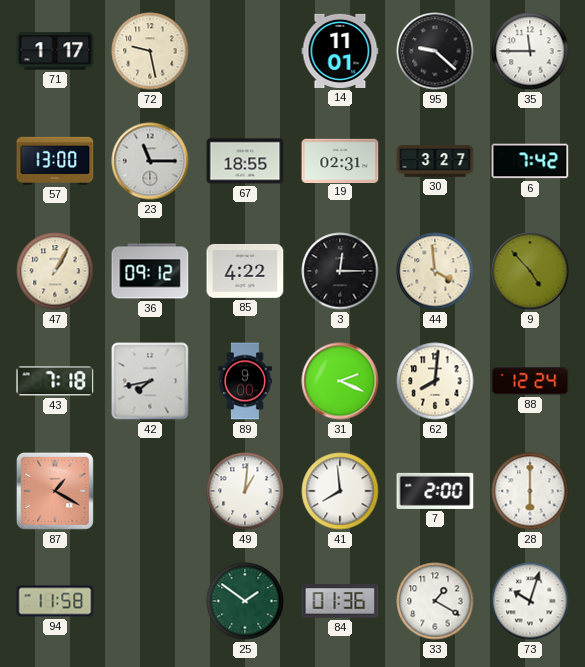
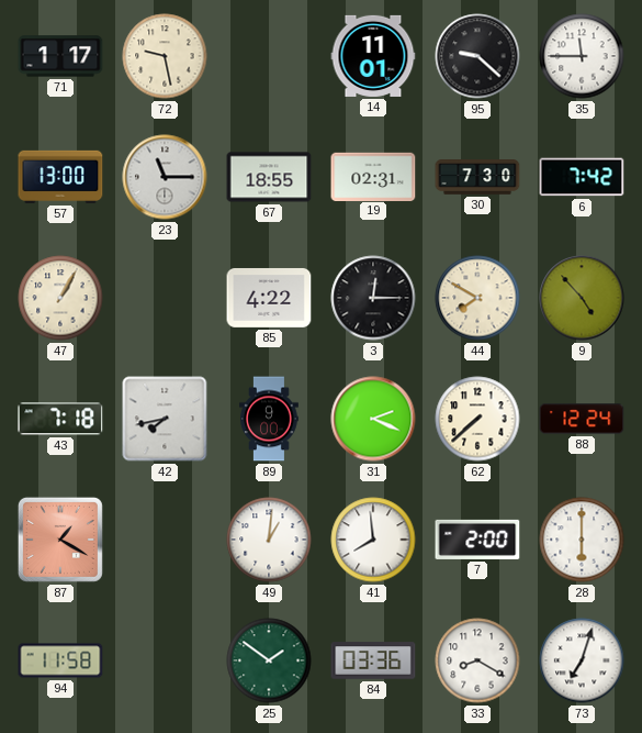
30: 3:27 -> 7:30
36: 09:12 -> none
44: 3:59 -> 7:50
62: 8:01 -> 7:38
84: 01:36 -> 03:36
33: 1:20 -> 8:20
73: 10:03 -> 7:03
